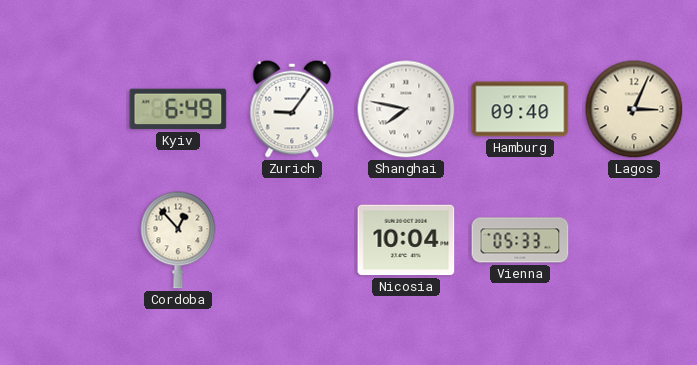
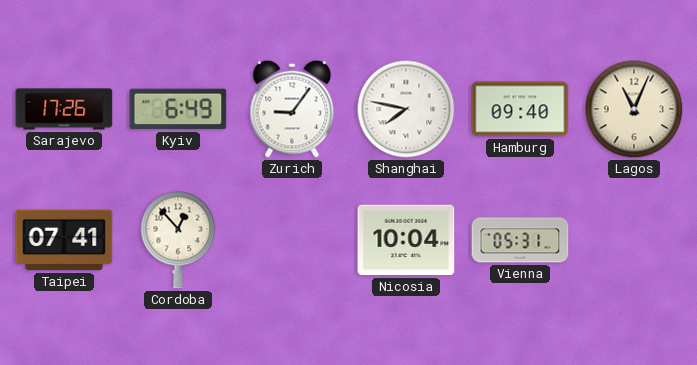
Sarajevo: none -> 17:26
Lagos: 3:04 -> 11:04
Taipei: none -> 07:41
Vienna: 05:33 -> 05:31
